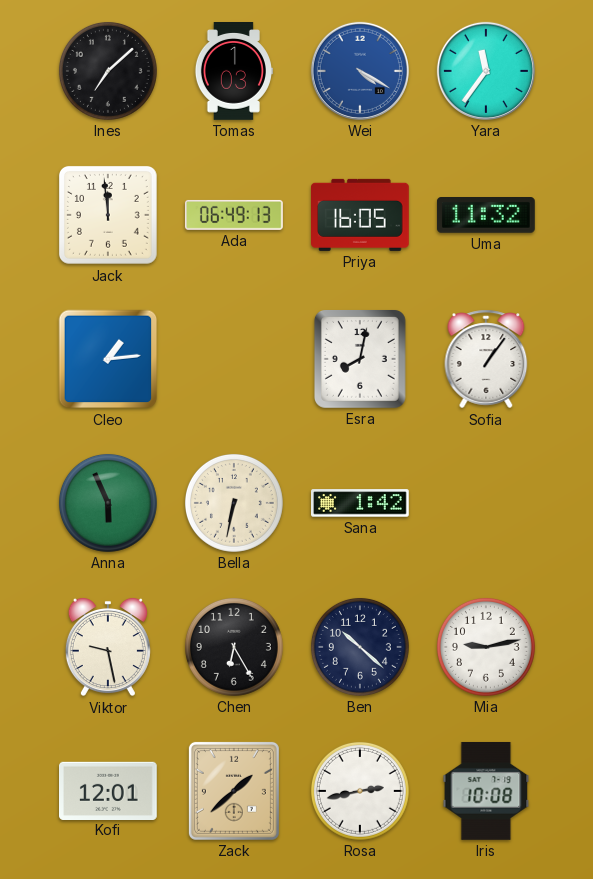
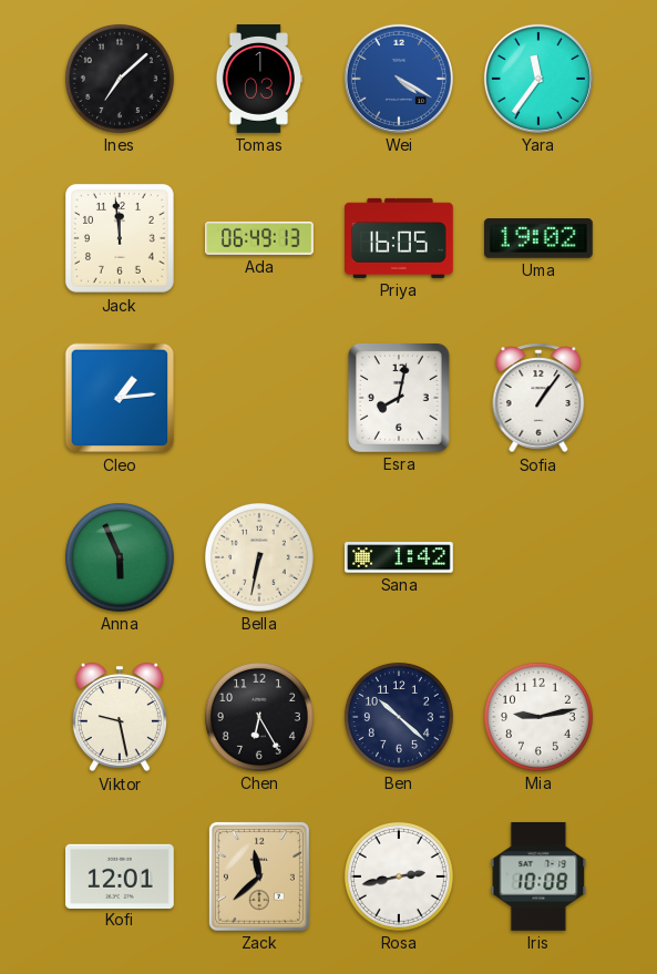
Uma: 11:32 -> 19:02
Zack: 1:38 -> 11:38
